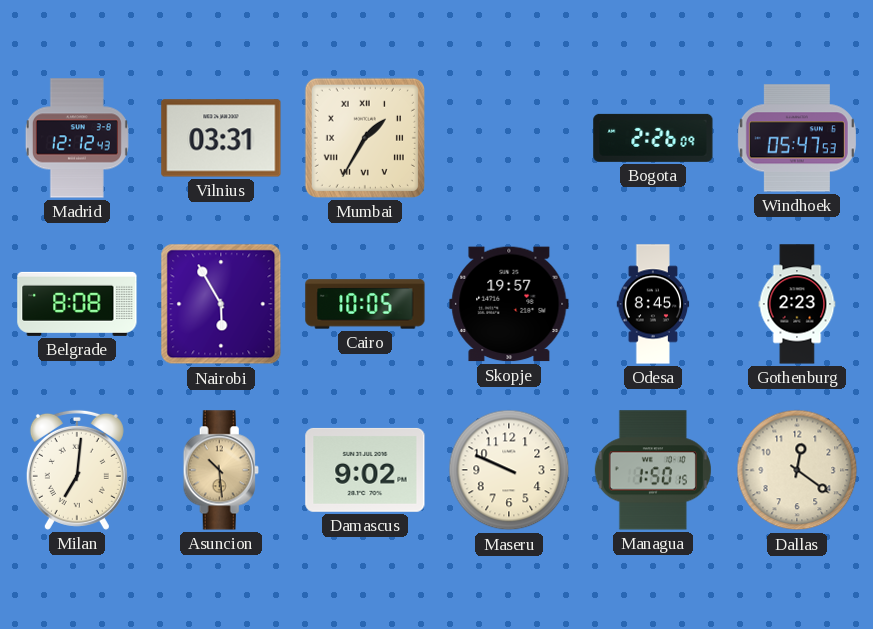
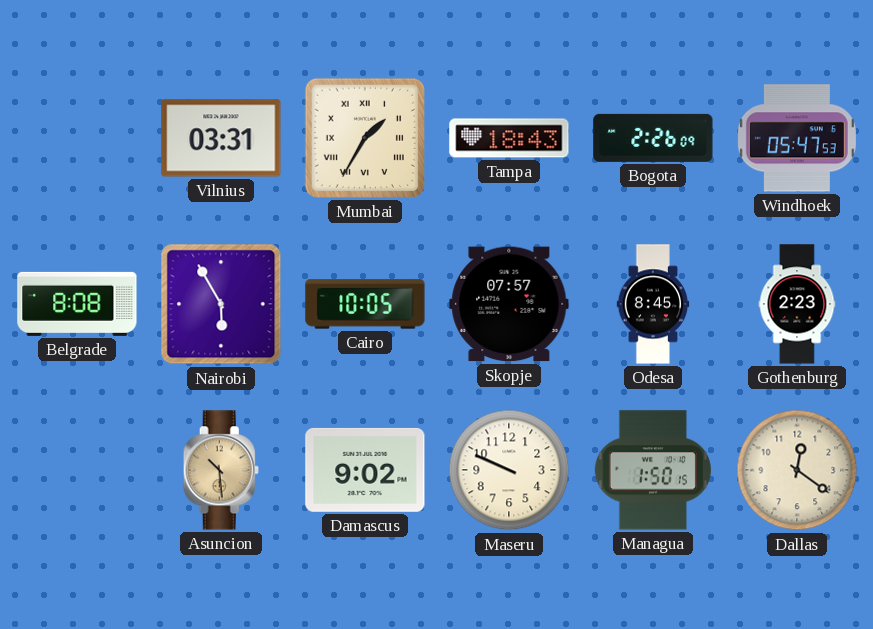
Madrid: 12:12 -> none
Tampa: none -> 18:43
Skopje: 19:57 -> 07:57
Milan: 7:01 -> none
